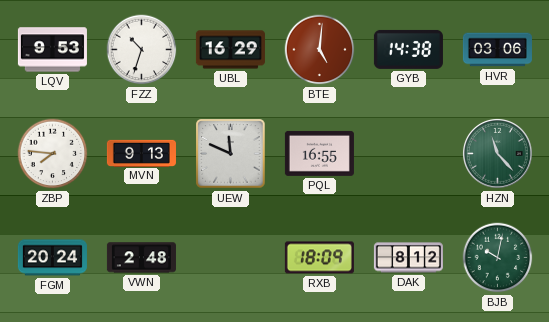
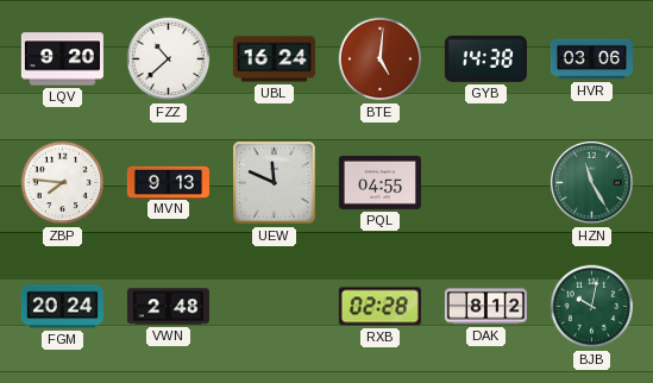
LQV: 9:53 -> 9:20
FZZ: 10:33 -> 10:38
UBL: 16:29 -> 16:24
PQL: 16:55 -> 04:55
HZN: 11:23 -> 11:25
RXB: 18:09 -> 02:28
